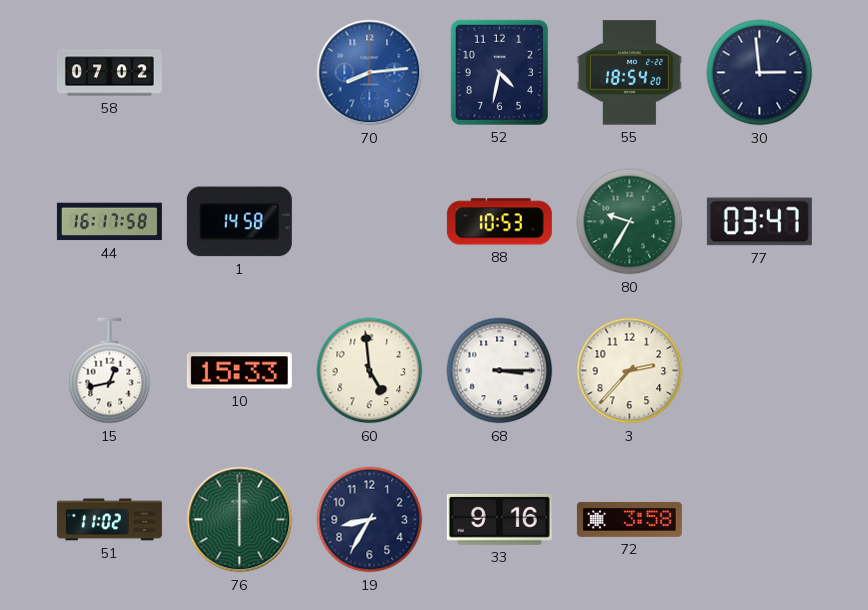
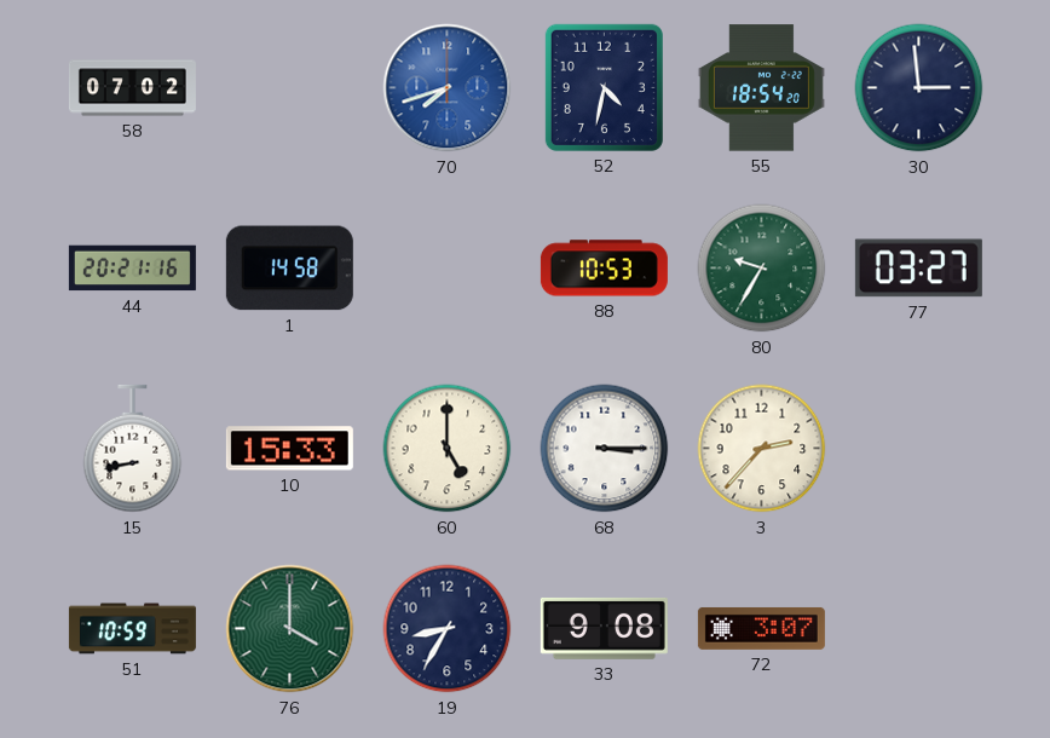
70: 8:14 -> 7:42
44: 16:17 -> 20:21
77: 03:47 -> 03:27
15: 12:43 -> 8:43
60: 4:59 -> 5:00
51: 11:02 -> 10:59
76: 6:00 -> 4:00
33: 9:16 -> 9:08
72: 3:58 -> 3:07
